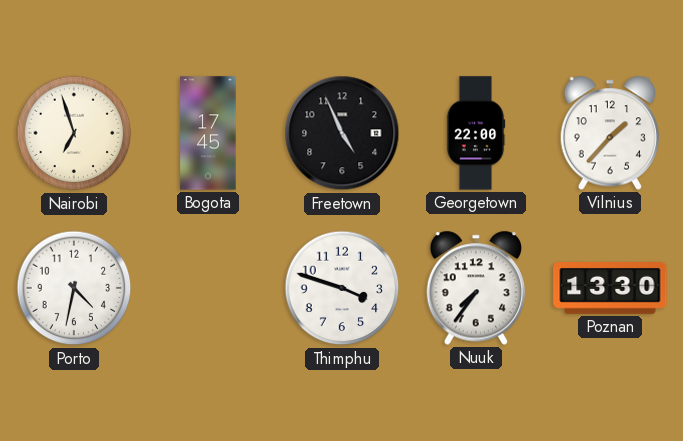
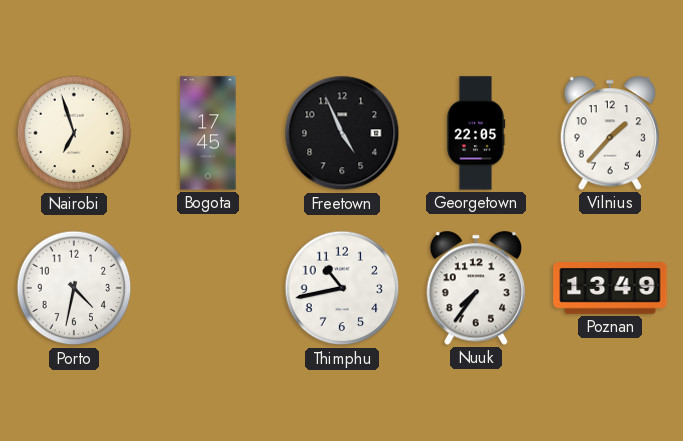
Georgetown: 22:00 -> 22:05
Thimphu: 3:48 -> 10:43
Poznan: 13:30 -> 13:49
